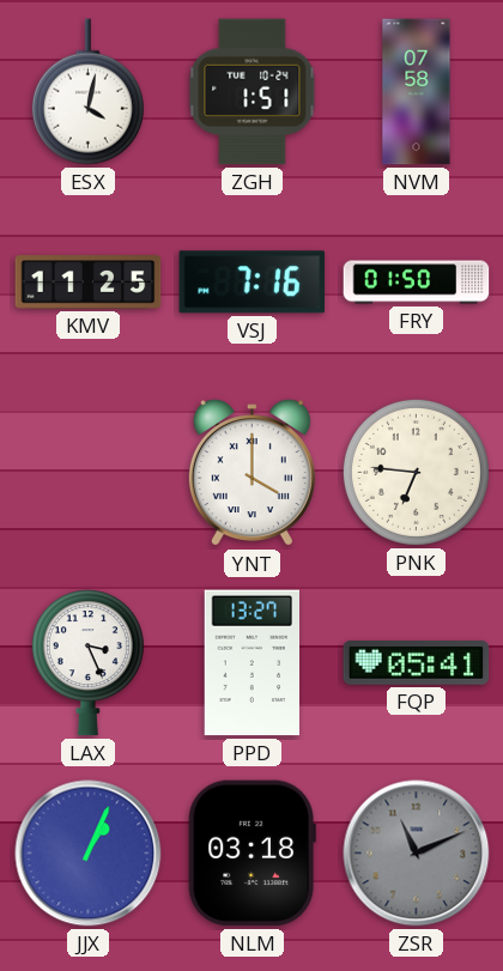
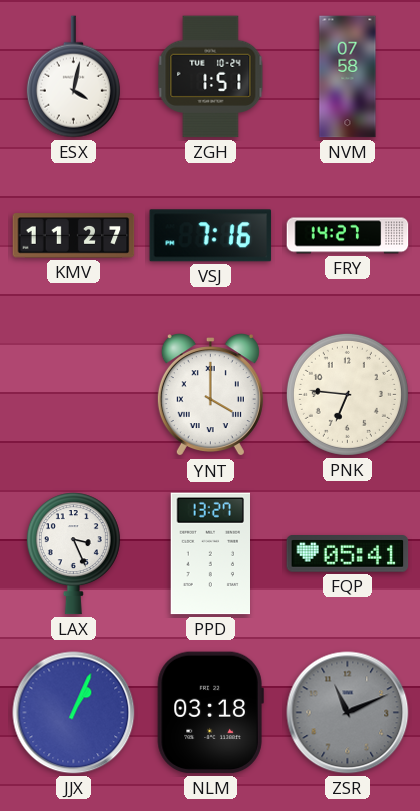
KMV: 11:25 -> 11:27
FRY: 01:50 -> 14:27
